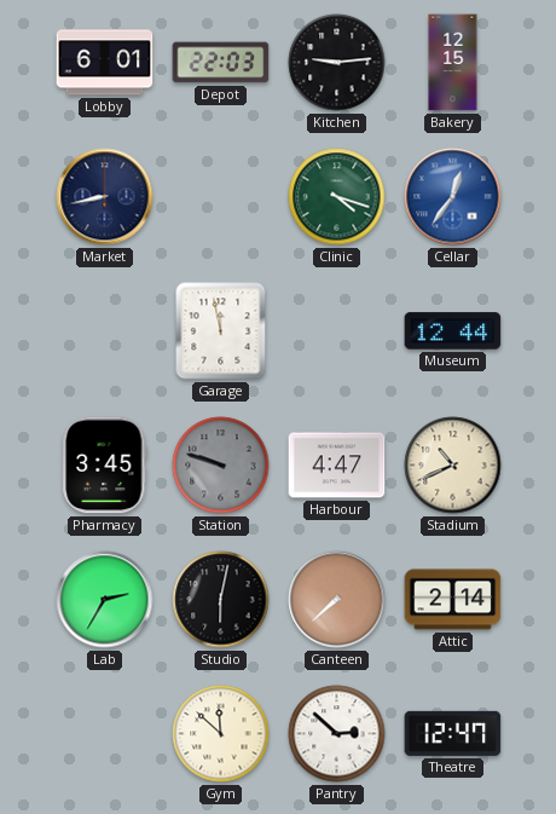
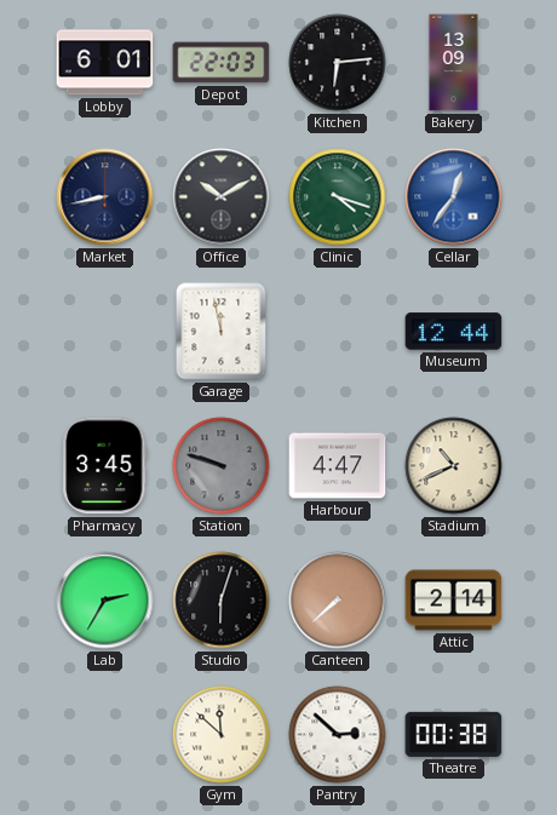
Kitchen: 9:14 -> 6:14
Bakery: 12:15 -> 13:09
Office: none -> 10:10
Studio: 6:02 -> 6:03
Theatre: 12:47 -> 00:38
